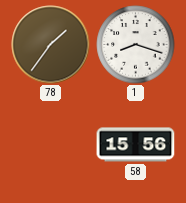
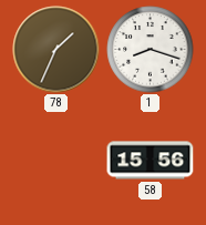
78: 1:36 -> 1:34
